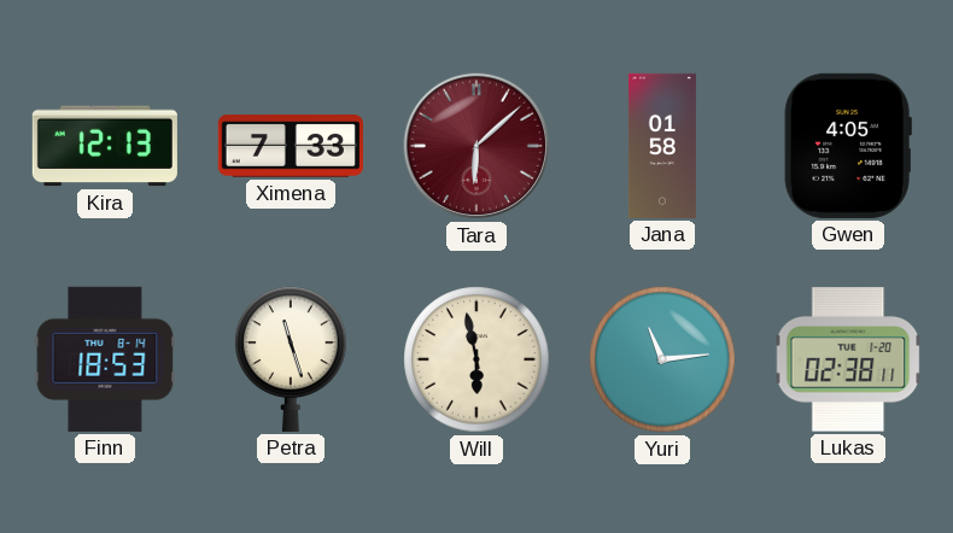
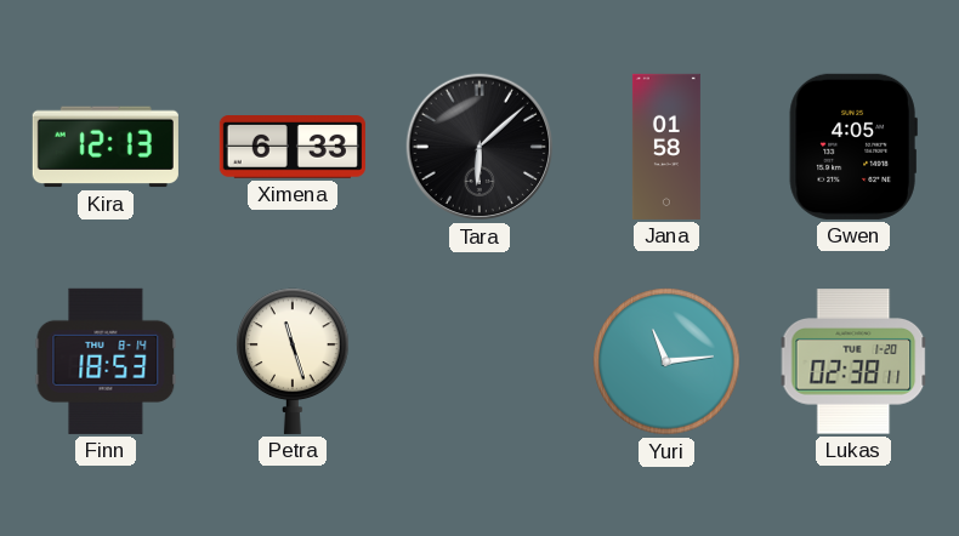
Ximena: 7:33 -> 6:33
Tara dial: burgundy -> black
Will: 5:58 -> none
